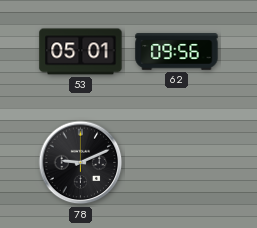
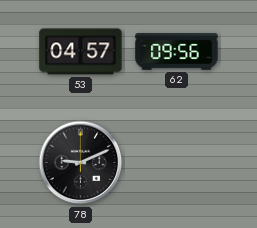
53: 05:01 -> 04:57
